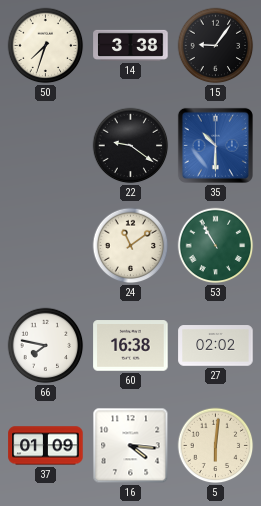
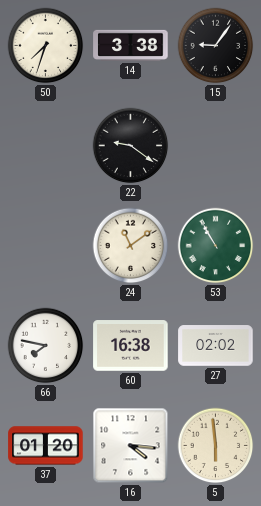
35: 10:30 -> none
37: 01:09 -> 01:20
5: 6:01 -> 5:59
